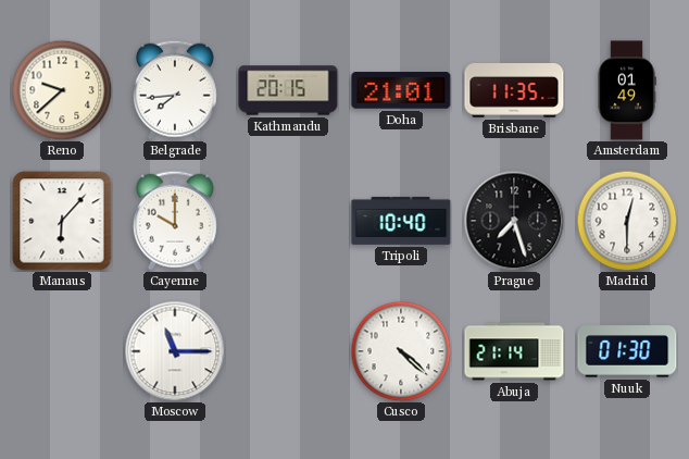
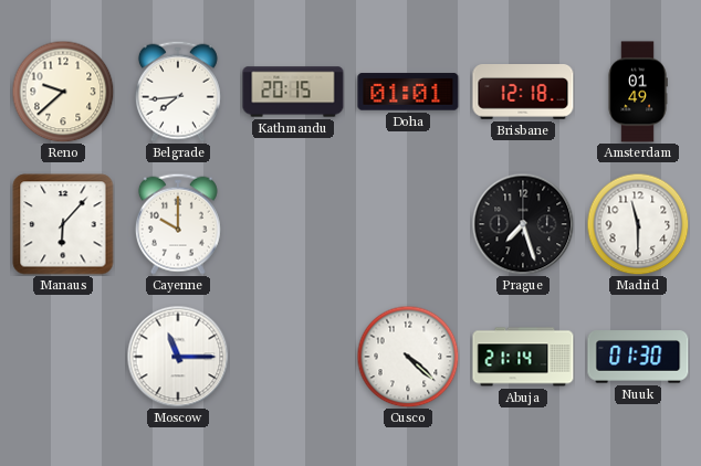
Doha: 21:01 -> 01:01
Brisbane: 11:35 -> 12:18
Tripoli: 10:40 -> none
Madrid: 12:30 -> 11:30
